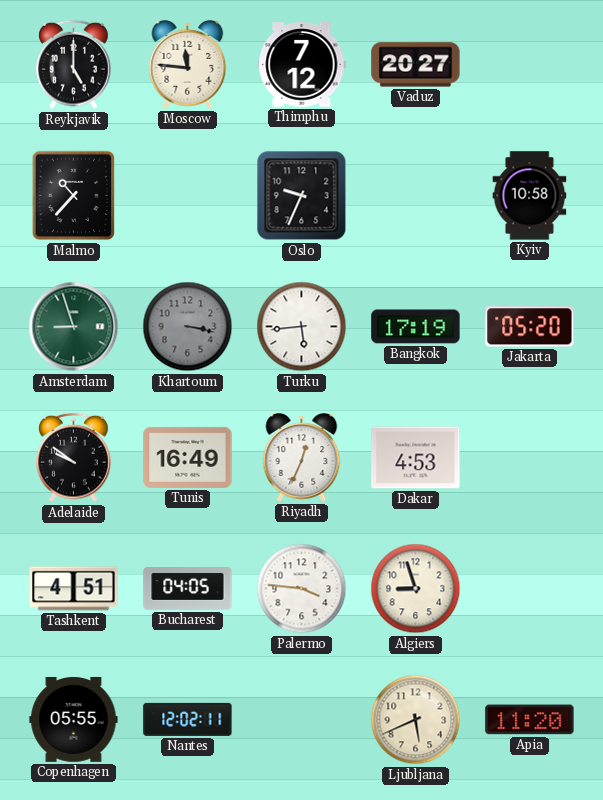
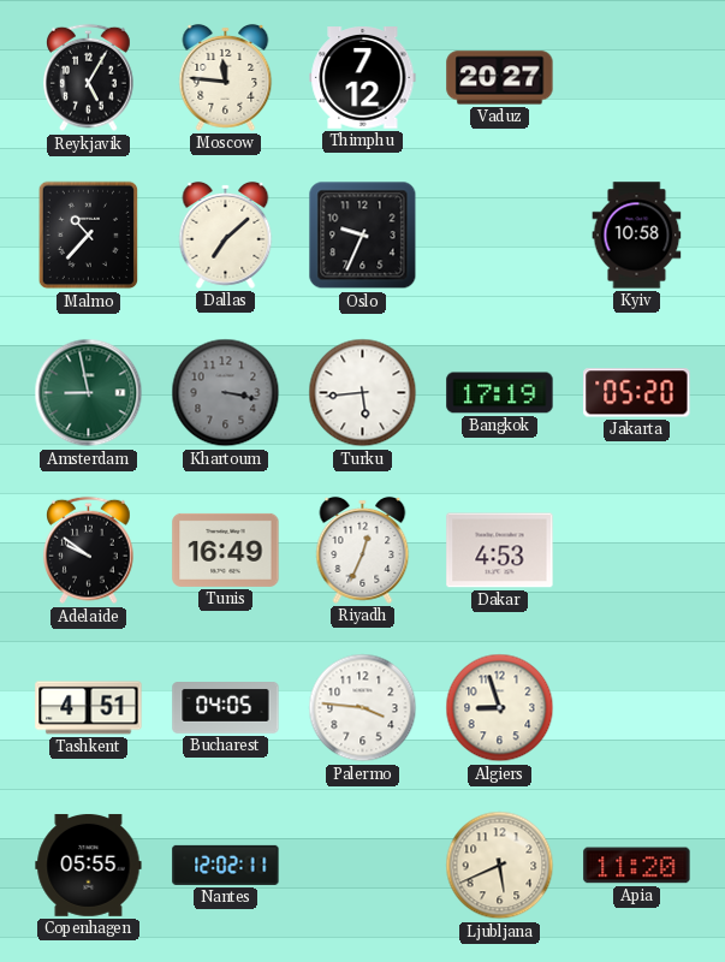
Reykjavik: 5:00 -> 5:05
Dallas: none -> 7:08
Amsterdam: 8:57 -> 8:58
